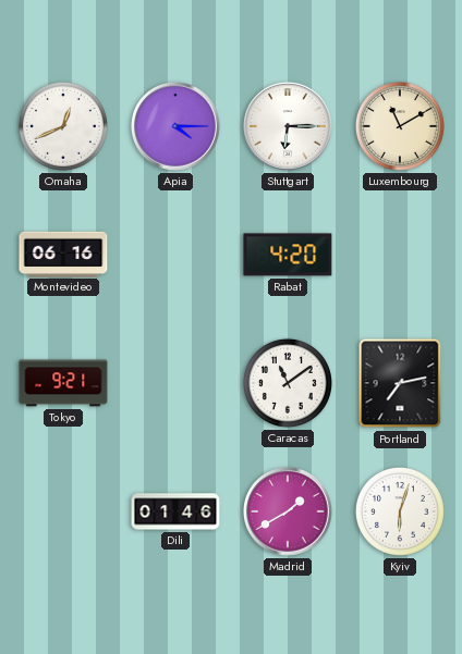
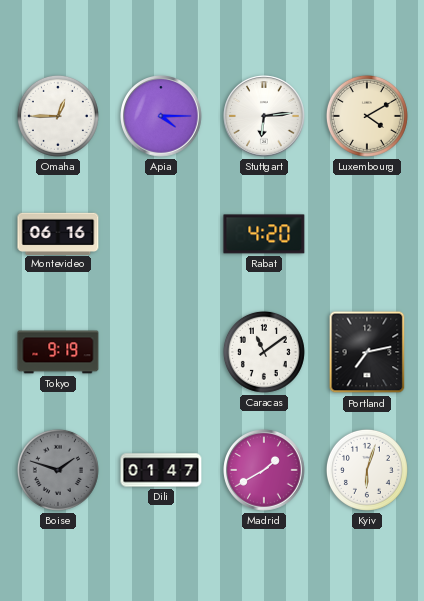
Omaha: 12:41 -> 12:45
Stuttgart: 6:15 -> 6:14
Luxembourg: 11:10 -> 4:10
Tokyo: 9:21 -> 9:19
Boise: none -> 1:48
Dili: 01:46 -> 01:47
